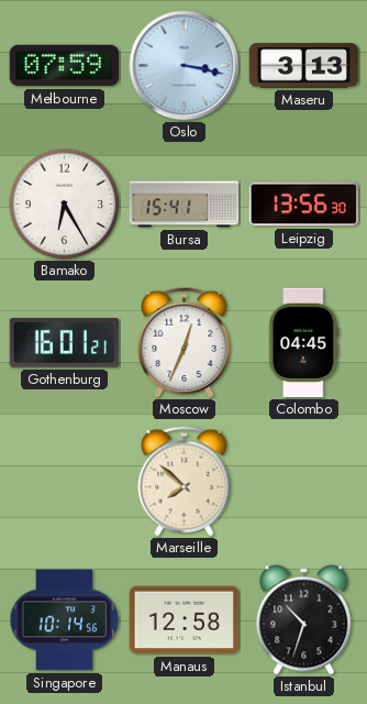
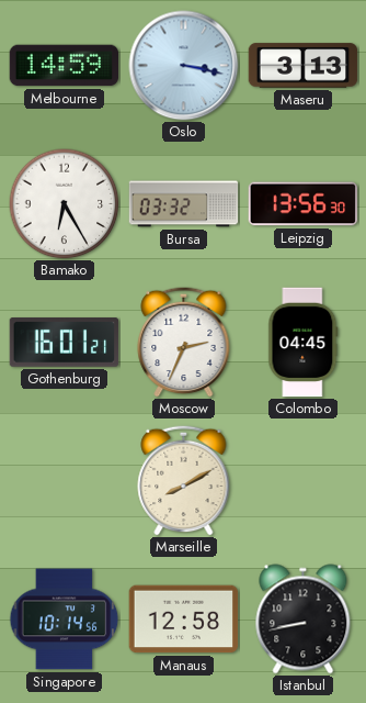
Melbourne: 07:59 -> 14:59
Bursa: 15:41 -> 03:32
Moscow: 12:34 -> 2:34
Marseille: 7:52 -> 8:10
Istanbul: 10:33 -> 8:43
